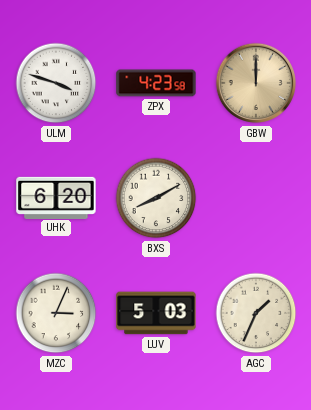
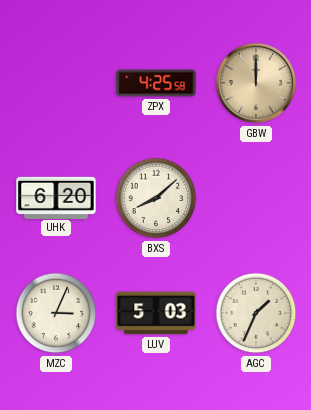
ULM: 3:48 -> none
ZPX: 4:23 -> 4:25
BXS: 8:10 -> 8:08
